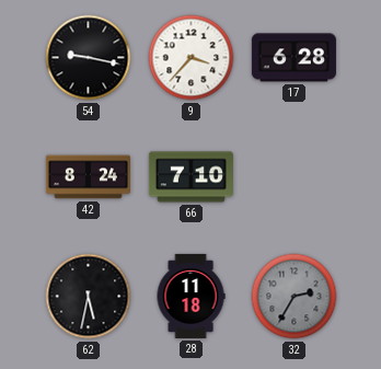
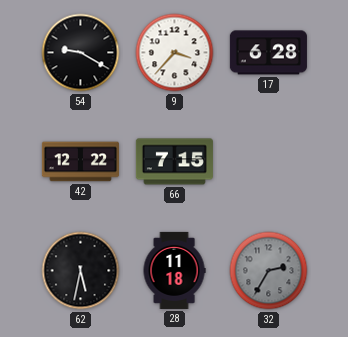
54: 9:17 -> 9:20
42: 8:24 -> 12:22
66: 7:10 -> 7:15
